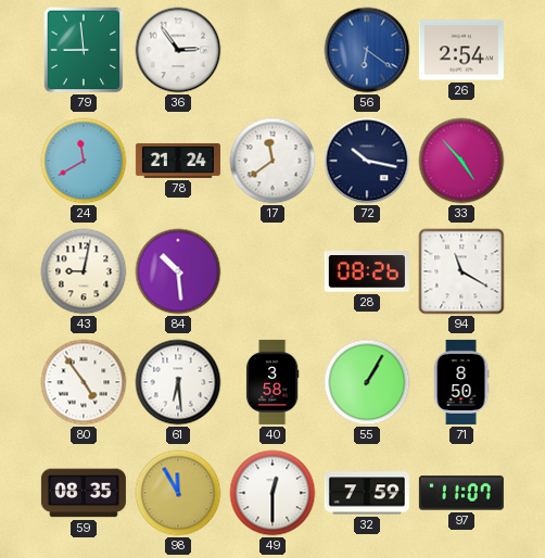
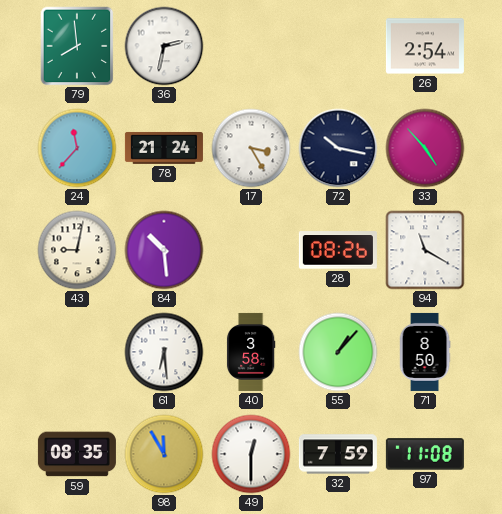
79: 8:59 -> 7:59
36: 2:54 -> 2:32
56: 6:21 -> none
24: 11:40 -> 11:37
17: 11:39 -> 3:25
80: 4:54 -> none
55: 1:05 -> 1:07
97: 11:07 -> 11:08
